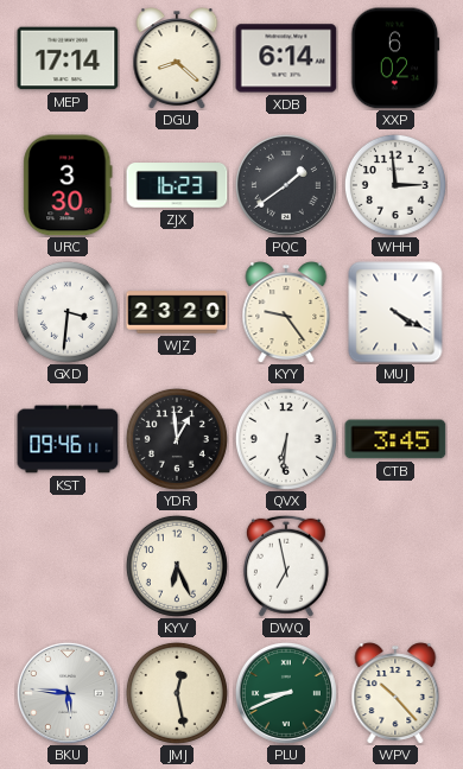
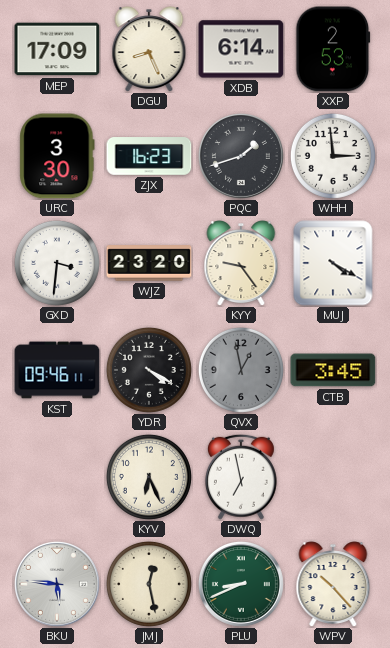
MEP: 17:14 -> 17:09
DGU: 8:22 -> 8:26
XXP: 6:02 -> 2:53
PQC: 1:39 -> 1:42
YDR: 12:59 -> 4:20
QVX: 6:31 -> 12:58
QVX dial: white -> grey
